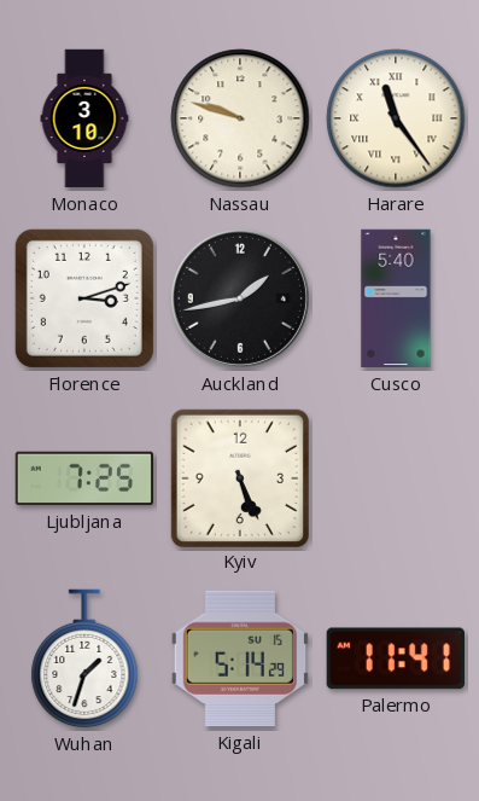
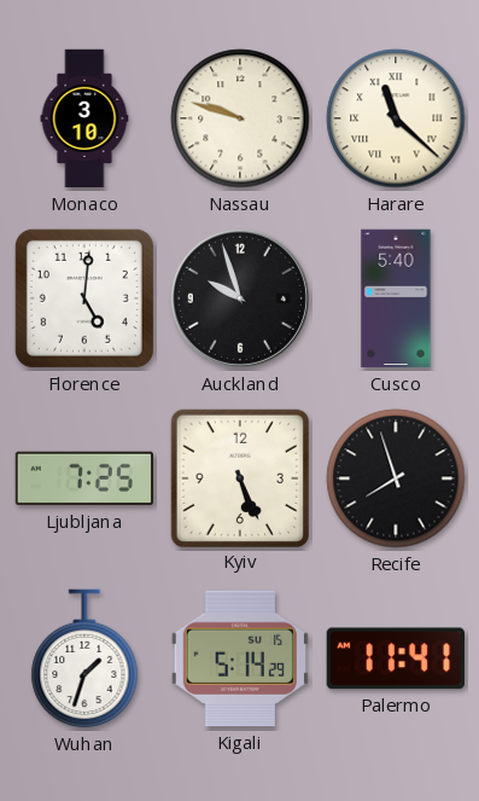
Harare: 11:24 -> 11:22
Florence: 3:12 -> 5:01
Auckland: 1:43 -> 9:57
Recife: none -> 7:57
